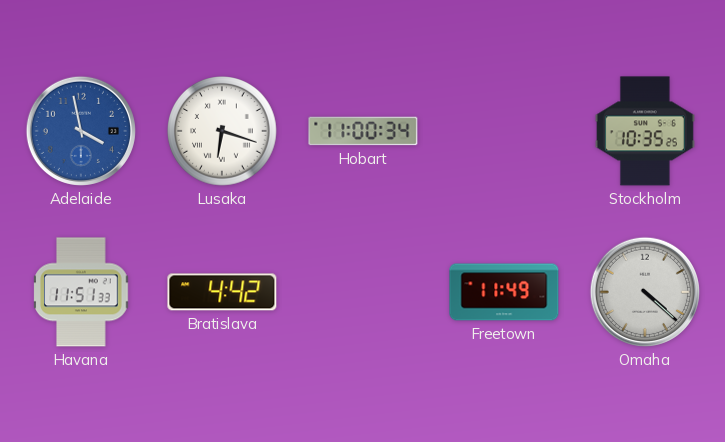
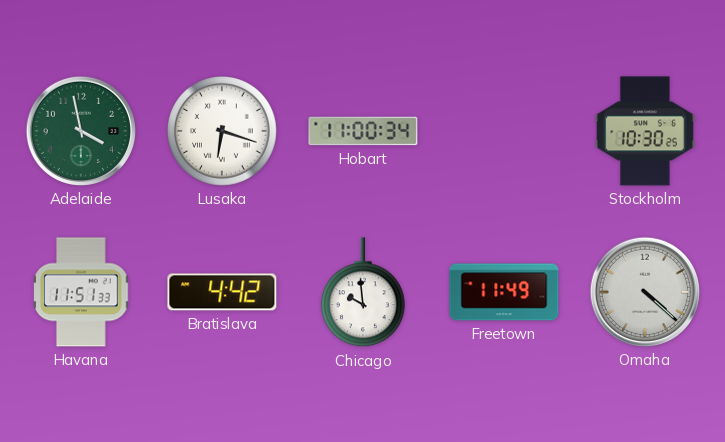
Adelaide dial: blue -> green
Stockholm: 10:35 -> 10:30
Chicago: none -> 9:59
